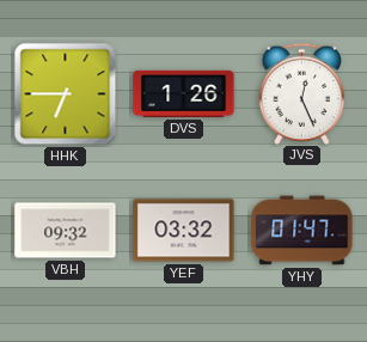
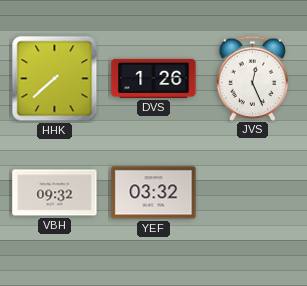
HHK: 6:45 -> 7:38
YHY: 01:47 -> none
